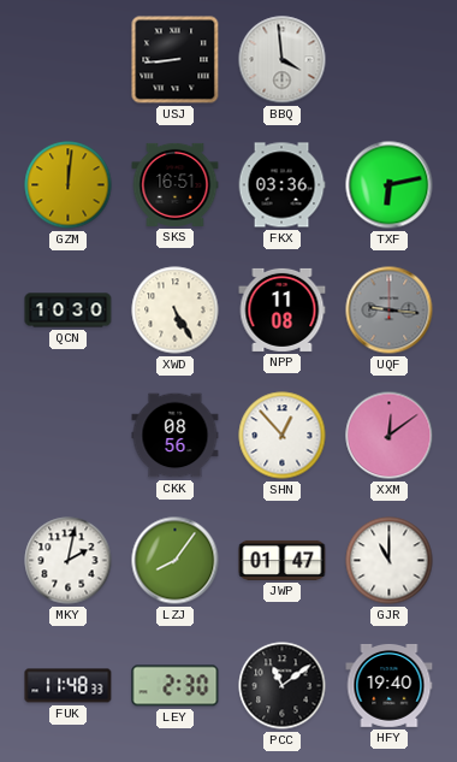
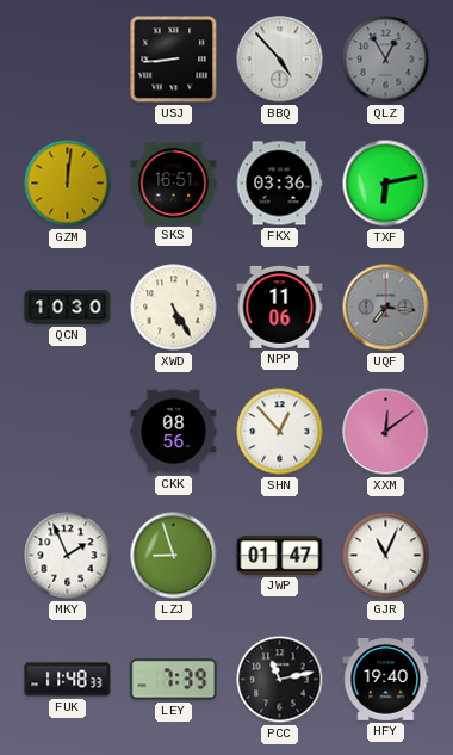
BBQ: 3:59 -> 4:53
QLZ: none -> 12:55
NPP: 11:08 -> 11:06
UQF: 9:16 -> 7:16
MKY: 2:02 -> 1:56
LZJ: 8:06 -> 8:57
GJR: 11:00 -> 11:04
LEY: 2:30 -> 7:39
PCC: 11:09 -> 11:13
